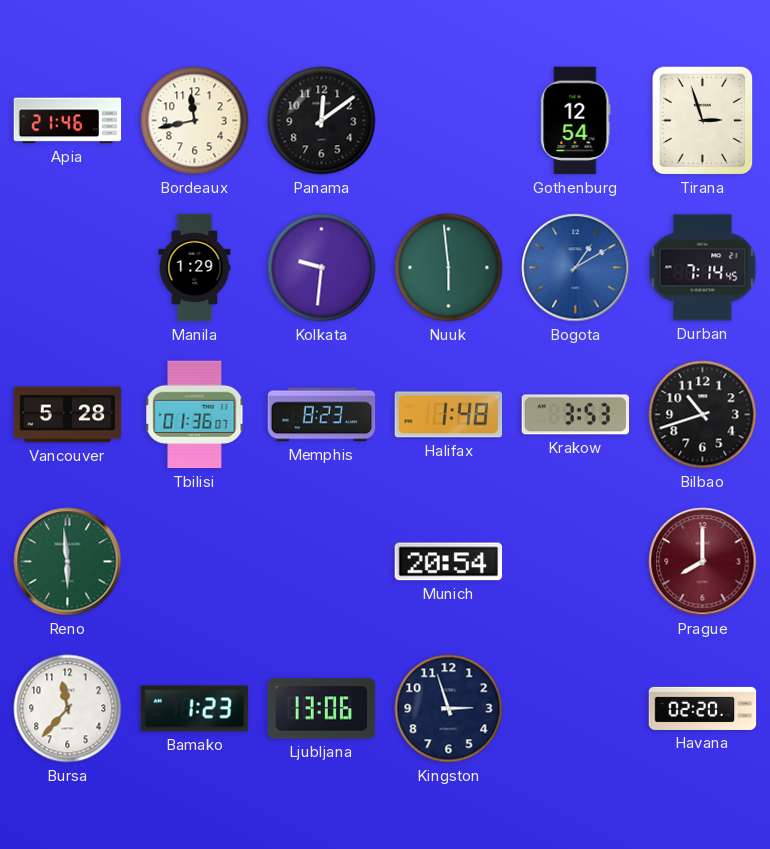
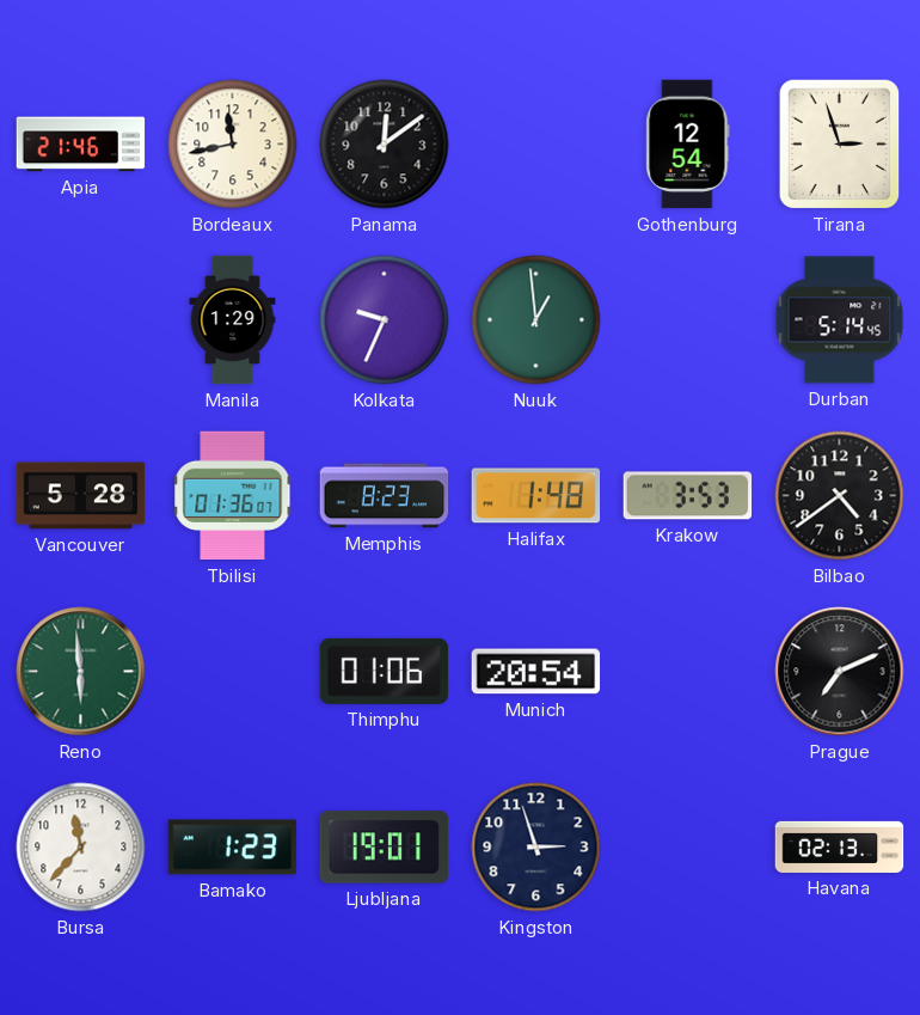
Kolkata: 9:31 -> 9:34
Nuuk: 5:59 -> 12:59
Bogota: 1:10 -> none
Durban: 7:14 -> 5:14
Bilbao: 10:42 -> 4:39
Thimphu: none -> 01:06
Prague: 8:00 -> 7:11
Prague dial: burgundy -> black
Ljubljana: 13:06 -> 19:01
Havana: 02:20 -> 02:13
